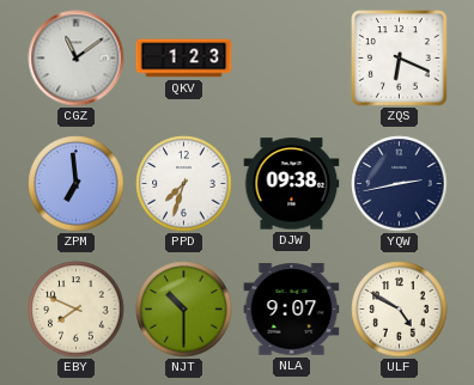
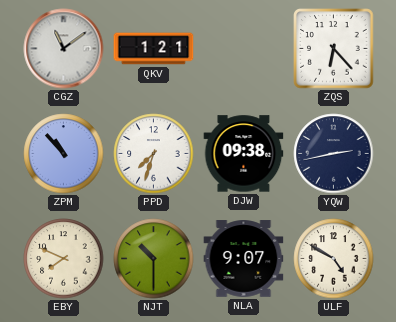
QKV: 1:23 -> 1:21
ZQS: 6:19 -> 6:23
ZPM: 6:59 -> 10:53
